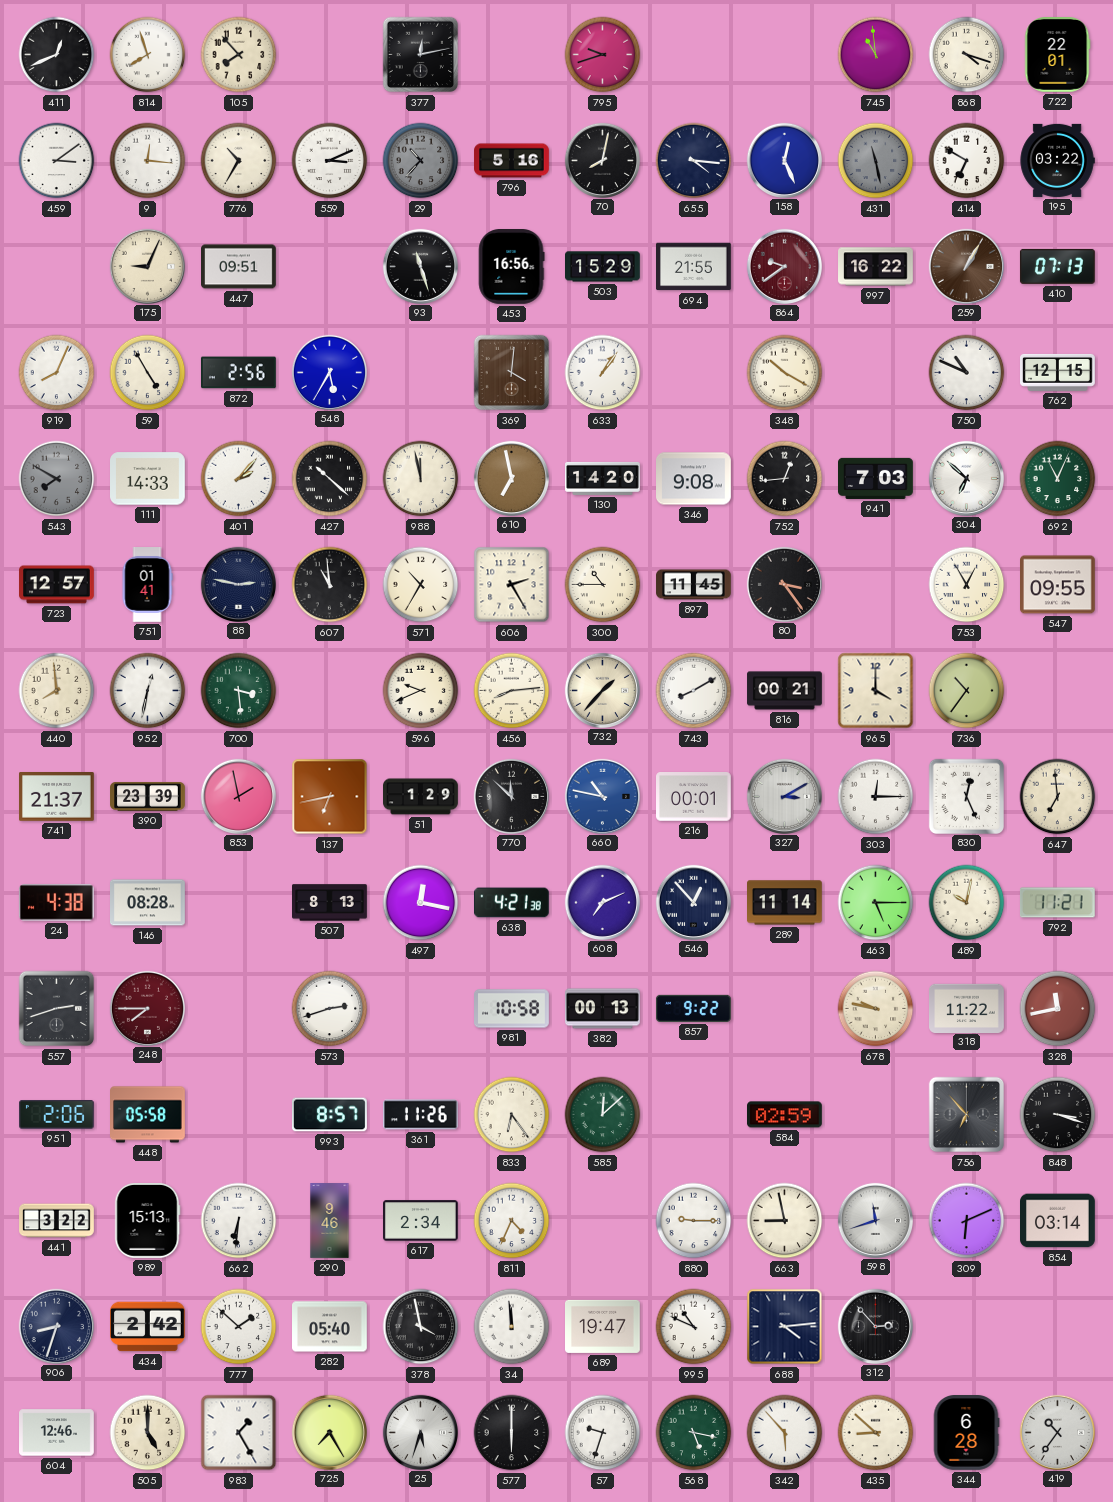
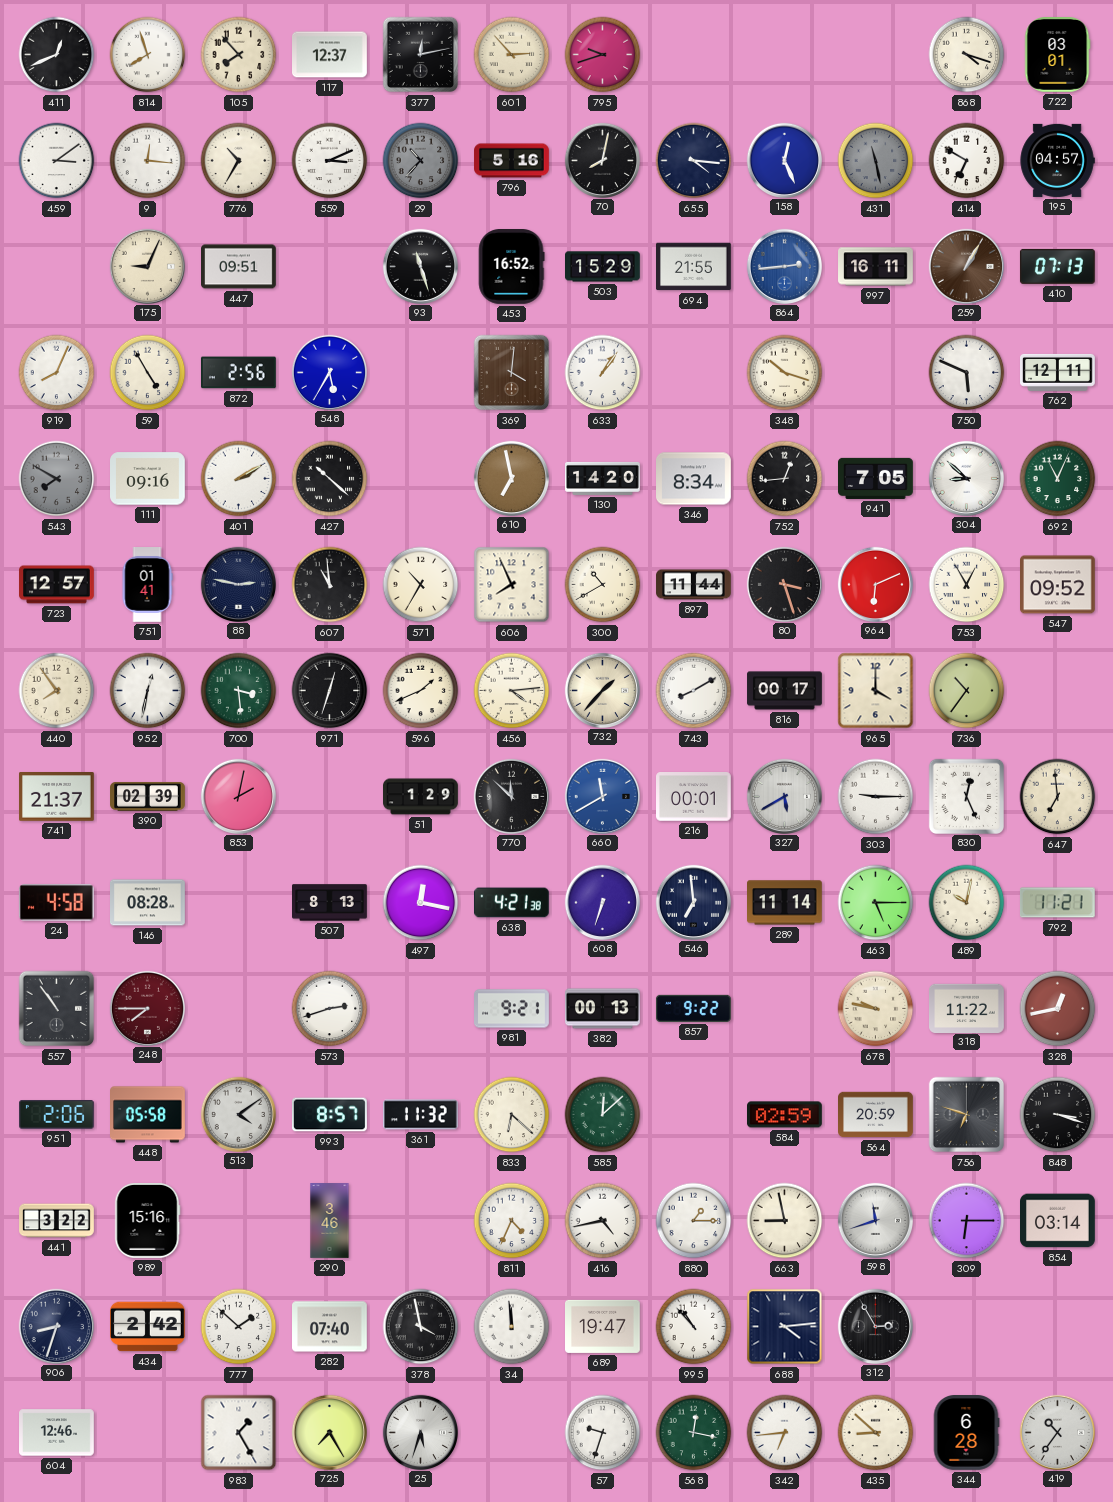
117: none -> 12:37
601: none -> 2:53
745: 10:59 -> none
722: 22:01 -> 03:01
195: 03:22 -> 04:57
453: 16:56 -> 16:52
864: 9:39 -> 2:44
864 dial: burgundy -> blue
997: 16:22 -> 16:11
348: 10:20 -> 10:18
750: 10:49 -> 5:49
762: 12:15 -> 12:11
111: 14:33 -> 09:16
401: 2:07 -> 2:10
988: 11:58 -> none
346: 9:08 -> 8:34
941: 7:03 -> 7:05
304: 6:52 -> 8:52
606: 2:25 -> 7:56
300: 10:45 -> 10:40
897: 11:45 -> 11:44
80: 3:24 -> 3:27
964: none -> 6:11
547: 09:55 -> 09:52
440: 7:59 -> 7:54
971: none -> 12:33
596: 9:41 -> 1:41
456: 8:14 -> 4:14
816: 00:21 -> 00:17
390: 23:39 -> 02:39
853: 1:58 -> 2:02
137: 6:43 -> none
660: 10:47 -> 11:40
327: 3:10 -> 5:40
303: 12:15 -> 9:15
24: 4:38 -> 4:58
608: 7:11 -> 6:33
546: 12:53 -> 6:59
557: 2:42 -> 10:54
981: 10:58 -> 9:21
328: 11:43 -> 12:43
513: none -> 4:09
361: 11:26 -> 11:32
833: 6:24 -> 6:22
564: none -> 20:59
756: 6:53 -> 6:48
989: 15:13 -> 15:16
662: 6:31 -> none
290: 9:46 -> 3:46
617: 2:34 -> none
416: none -> 4:43
880: 9:15 -> 1:15
309: 6:11 -> 6:15
282: 05:40 -> 07:40
995: 10:49 -> 10:53
312: 2:53 -> 2:55
505: 5:00 -> none
577: 6:00 -> none
568: 5:17 -> 12:17
342: 5:53 -> 6:44
